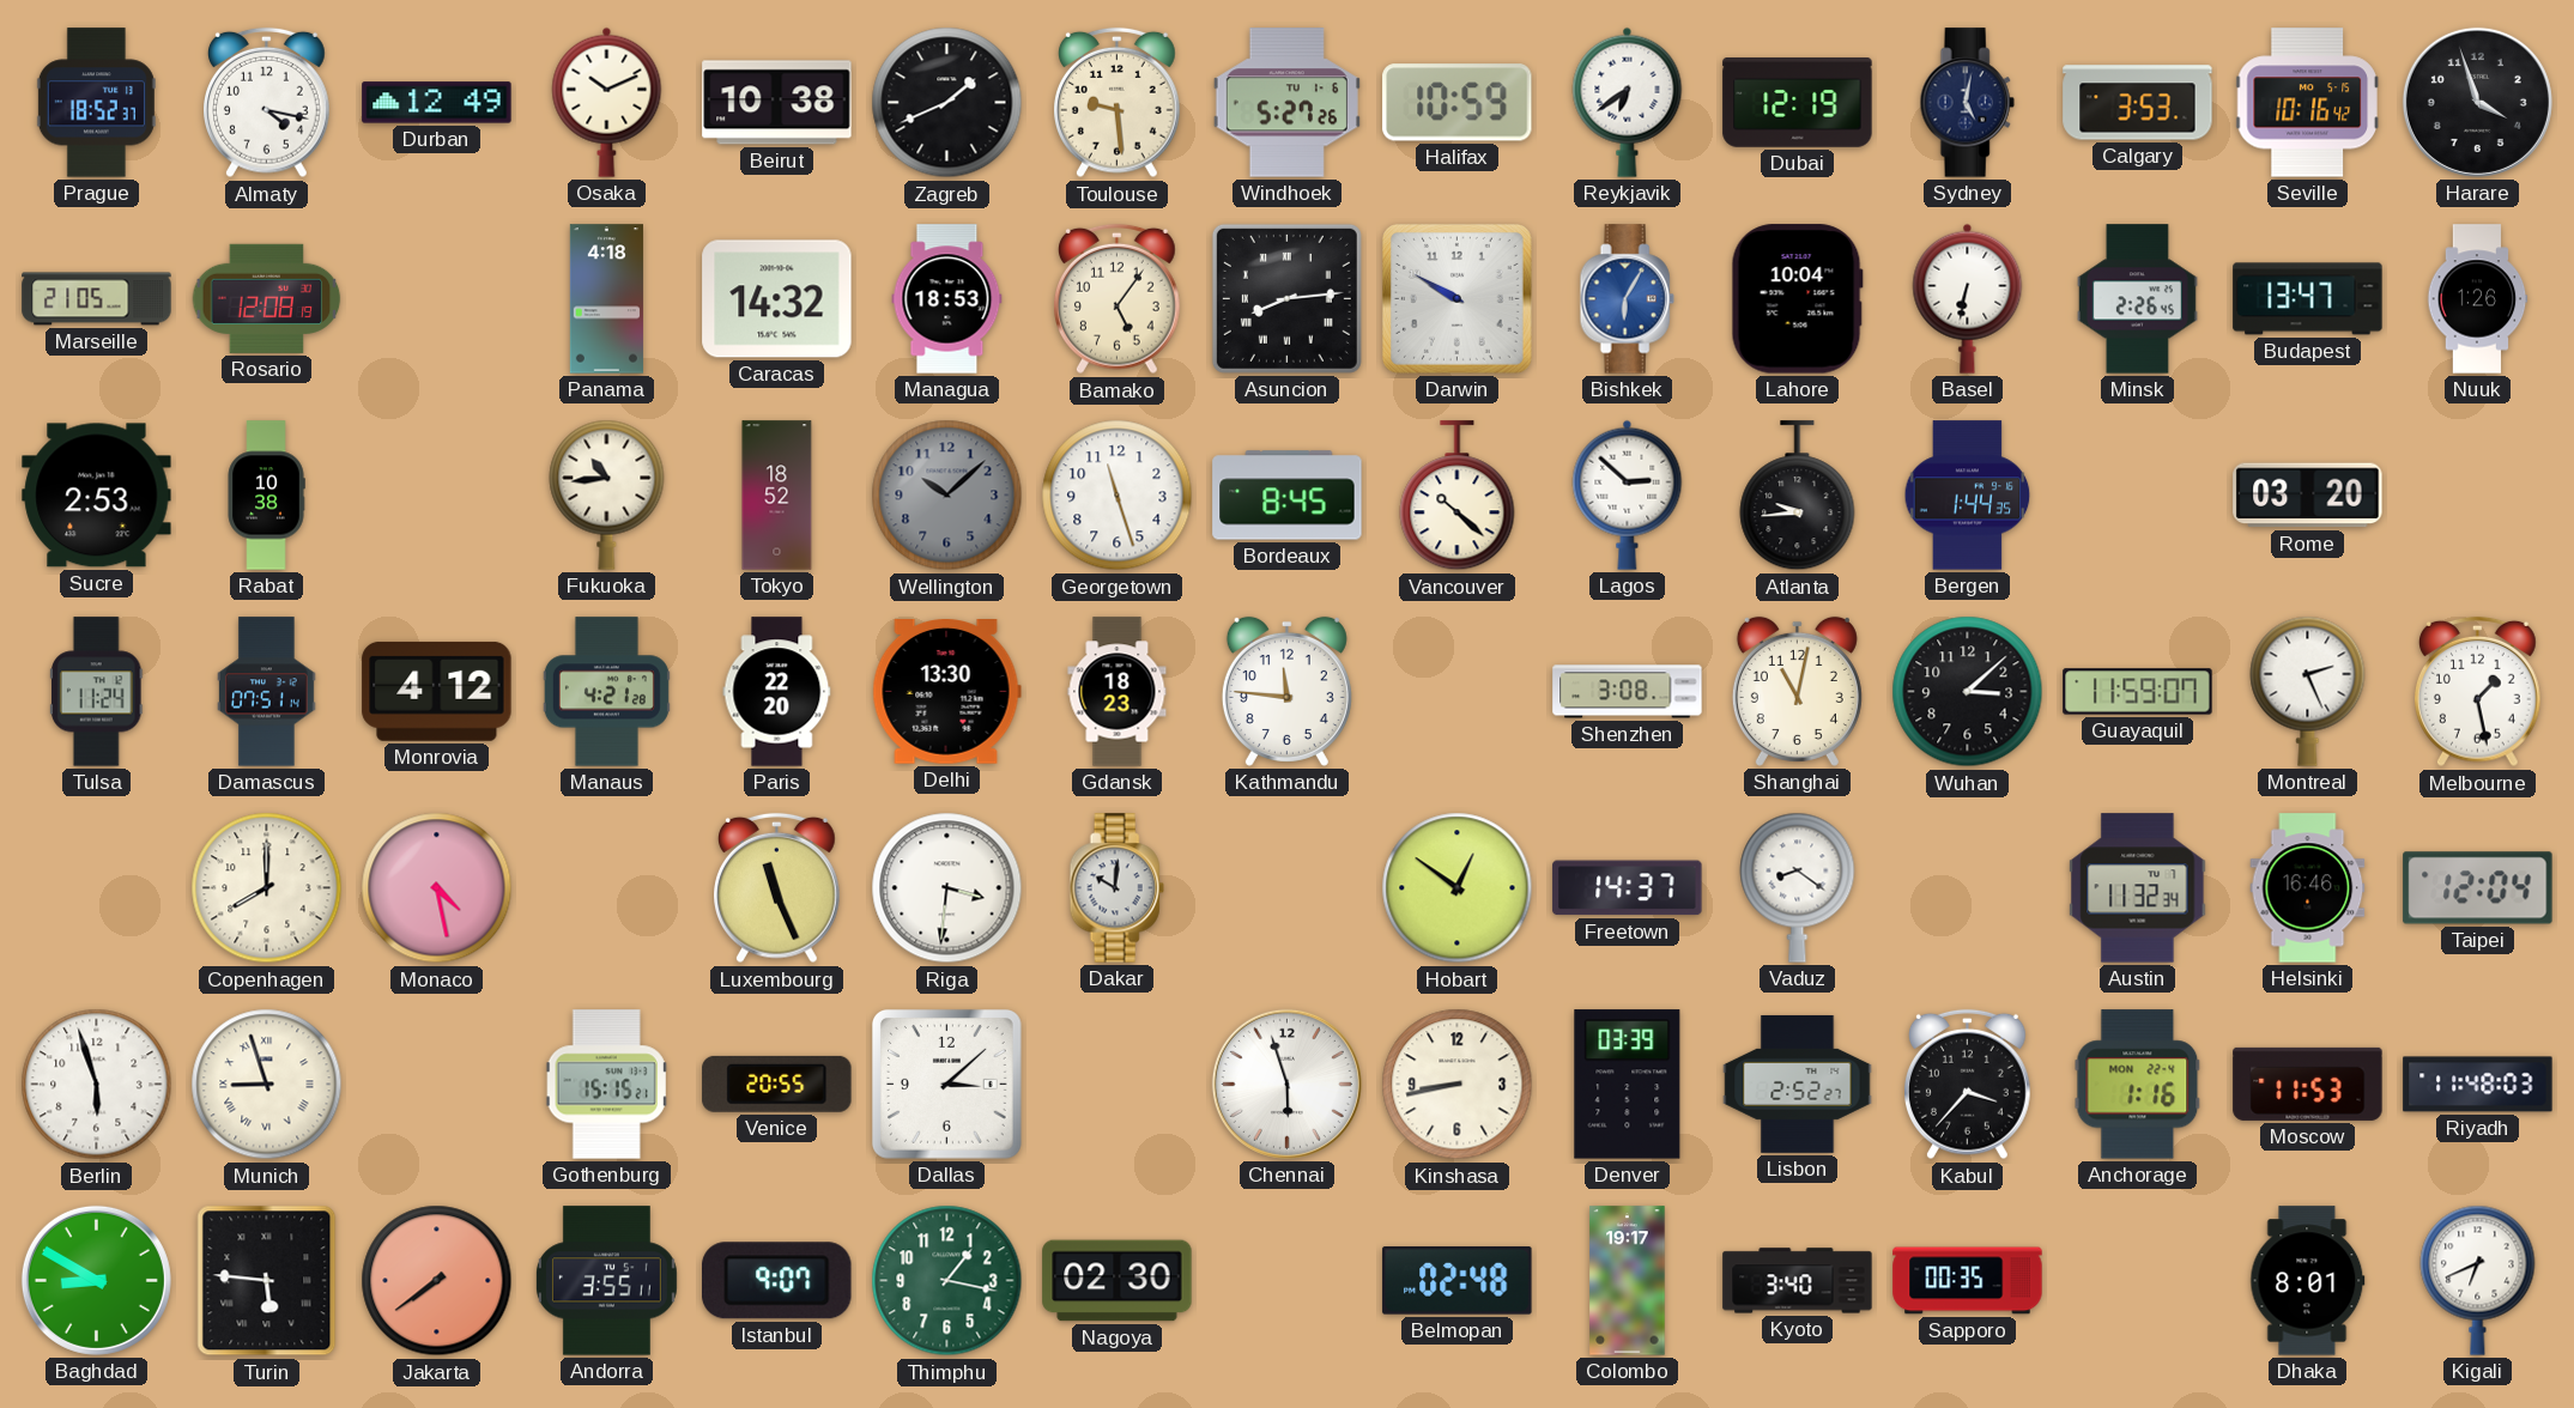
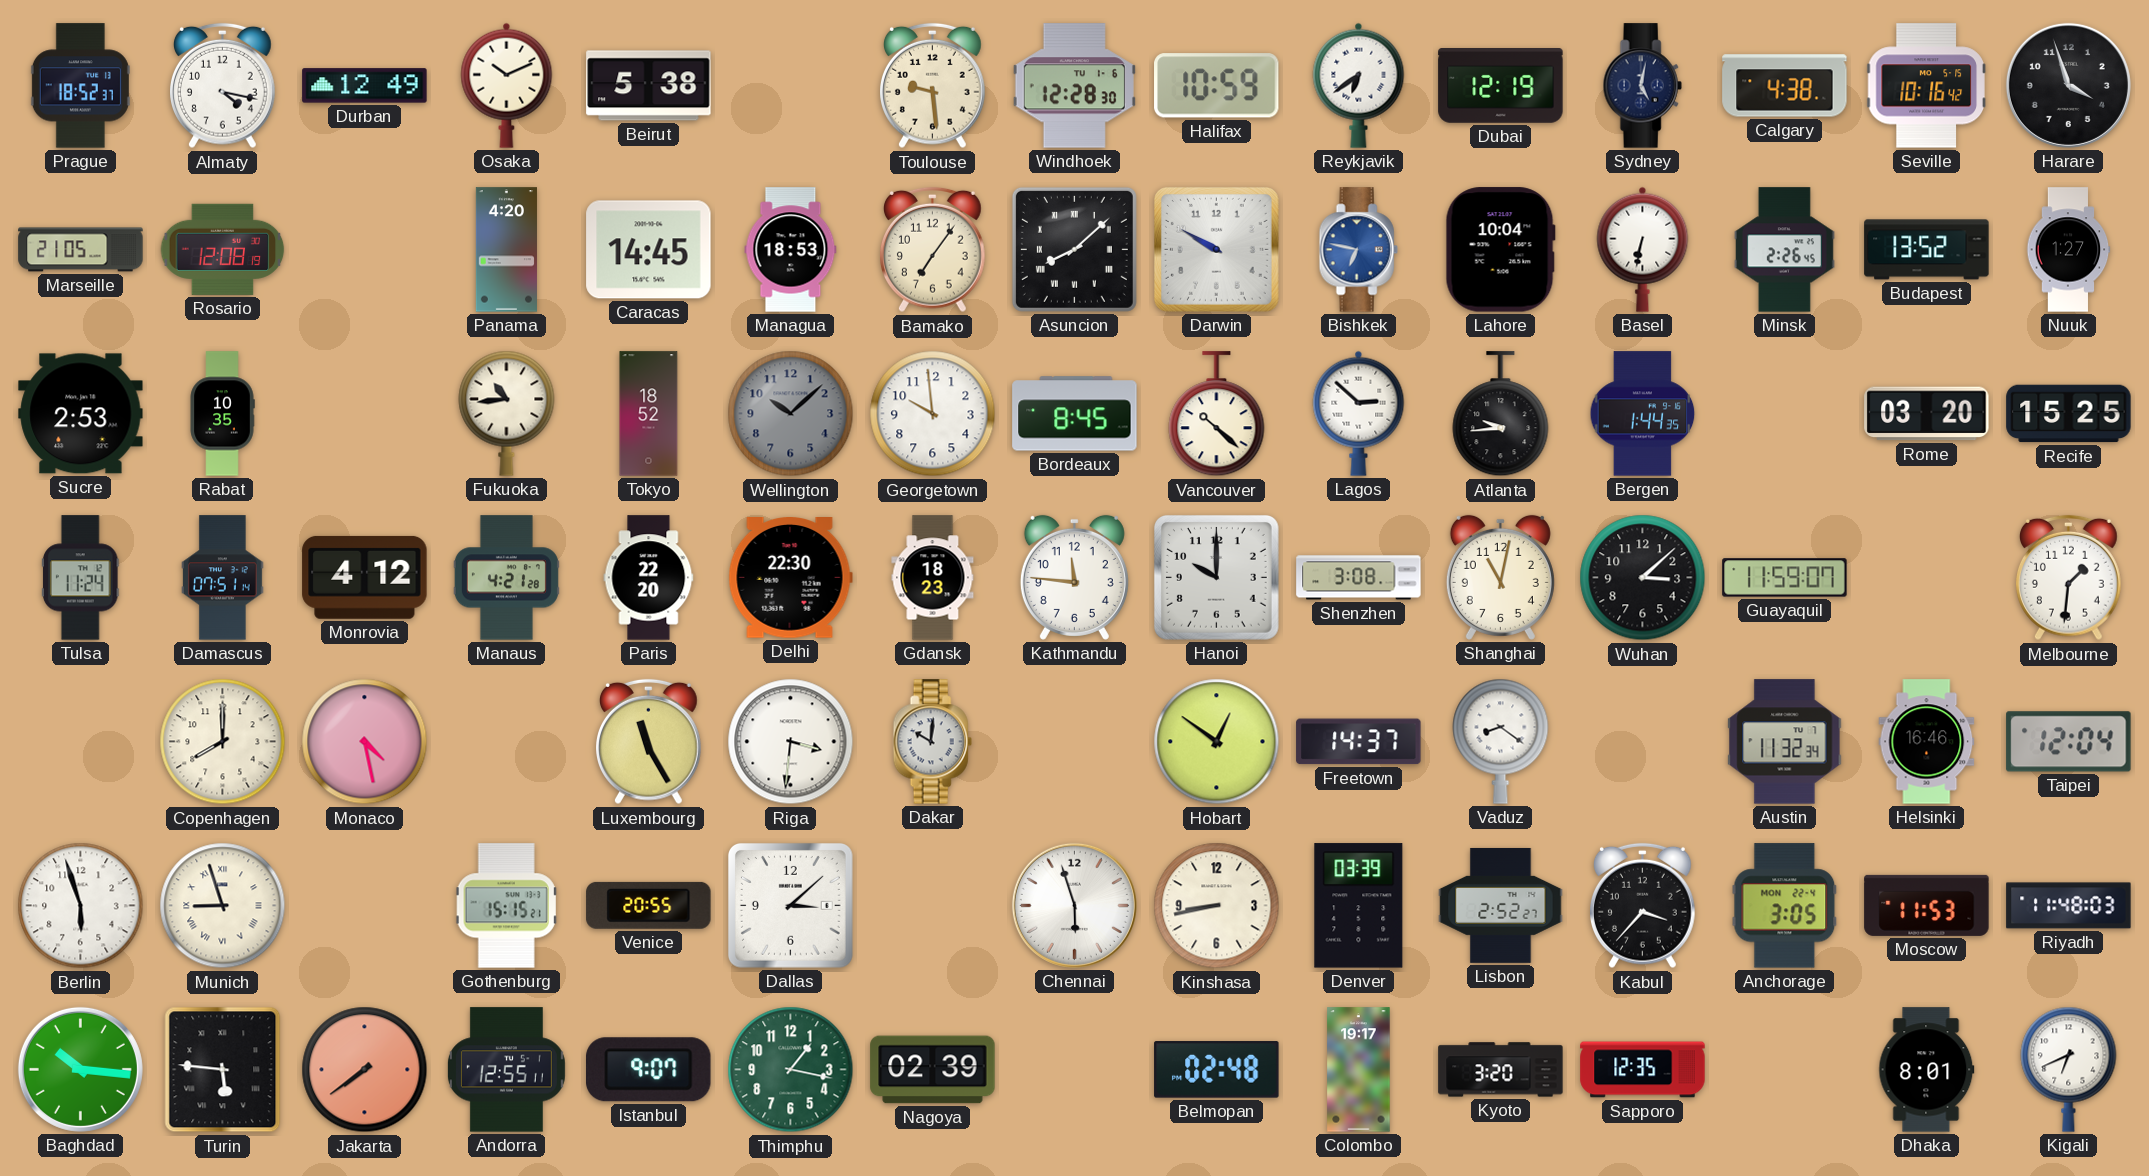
Beirut: 10:38 -> 5:38
Zagreb: 1:41 -> none
Windhoek: 5:27 -> 12:28
Calgary: 3:53 -> 4:38
Panama: 4:18 -> 4:20
Caracas: 14:32 -> 14:45
Bamako: 5:06 -> 7:06
Asuncion: 8:14 -> 8:08
Bishkek: 6:05 -> 6:47
Budapest: 13:47 -> 13:52
Nuuk: 1:26 -> 1:27
Rabat: 10:38 -> 10:35
Georgetown: 11:27 -> 9:59
Recife: none -> 15:25
Delhi: 13:30 -> 22:30
Hanoi: none -> 10:00
Montreal: 2:26 -> none
Melbourne: 1:28 -> 1:31
Luxembourg: 11:26 -> 11:25
Anchorage: 1:16 -> 3:05
Baghdad: 8:50 -> 10:16
Andorra: 3:55 -> 12:55
Nagoya: 02:30 -> 02:39
Kyoto: 3:40 -> 3:20
Sapporo: 00:35 -> 12:35
